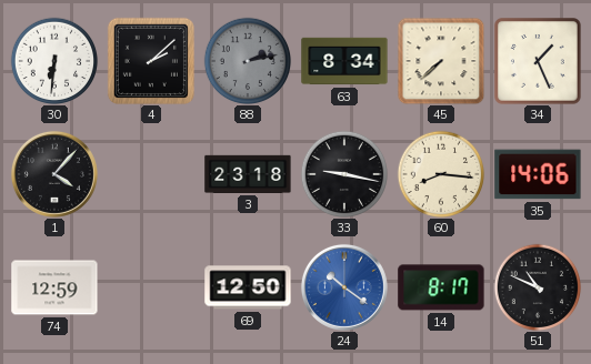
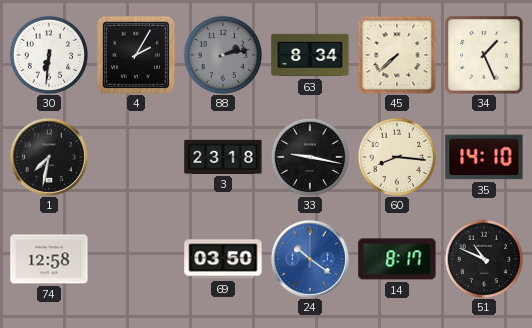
4: 2:08 -> 2:05
1: 4:07 -> 7:32
35: 14:06 -> 14:10
74: 12:59 -> 12:58
69: 12:50 -> 03:50
